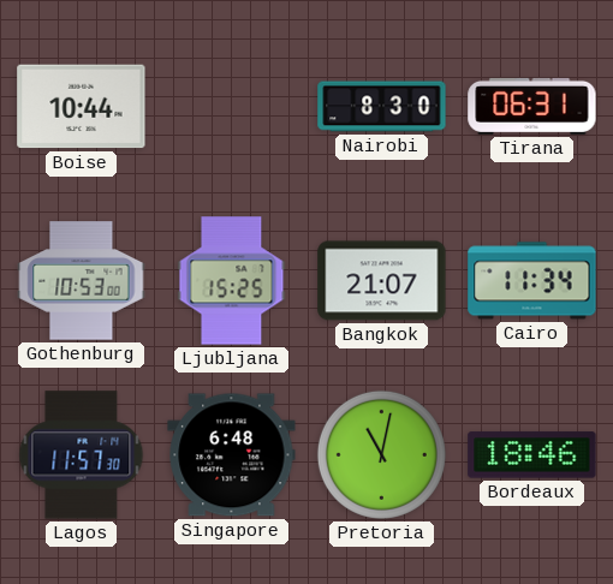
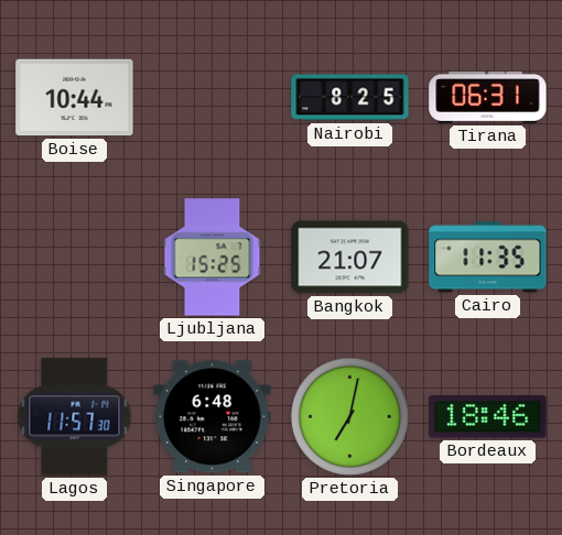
Nairobi: 8:30 -> 8:25
Gothenburg: 10:53 -> none
Cairo: 11:34 -> 11:35
Pretoria: 11:02 -> 7:02
